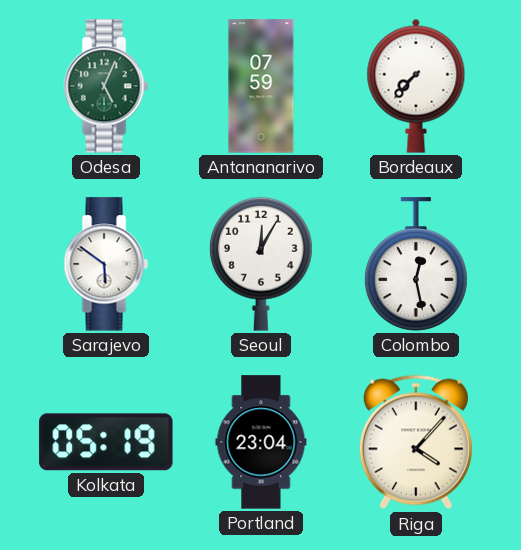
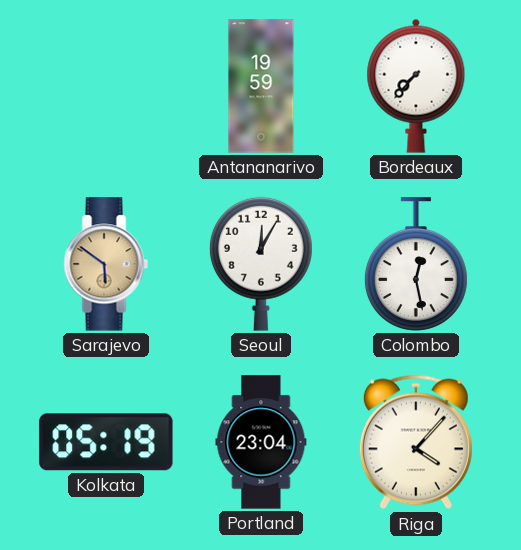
Odesa: 5:04 -> none
Antananarivo: 07:59 -> 19:59
Sarajevo dial: white -> champagne
